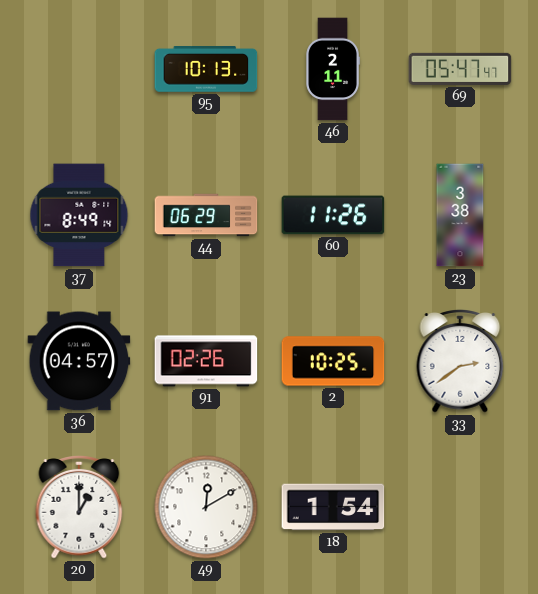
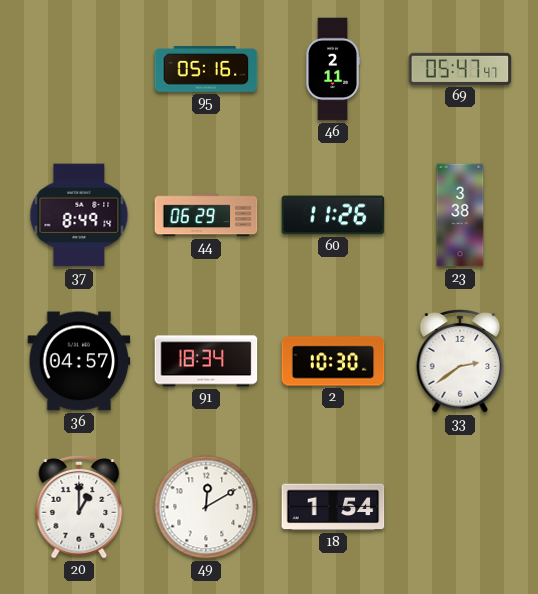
95: 10:13 -> 05:16
91: 02:26 -> 18:34
2: 10:25 -> 10:30
